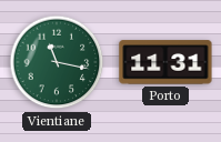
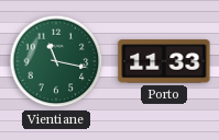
Porto: 11:31 -> 11:33
